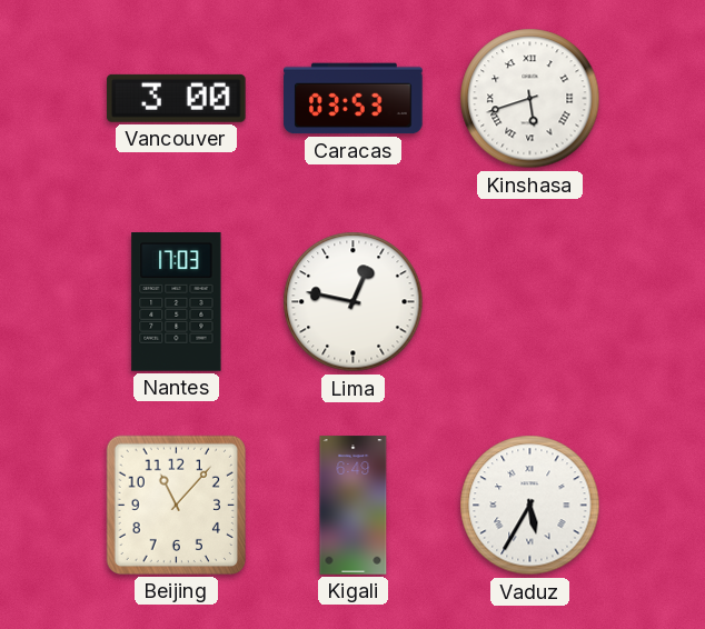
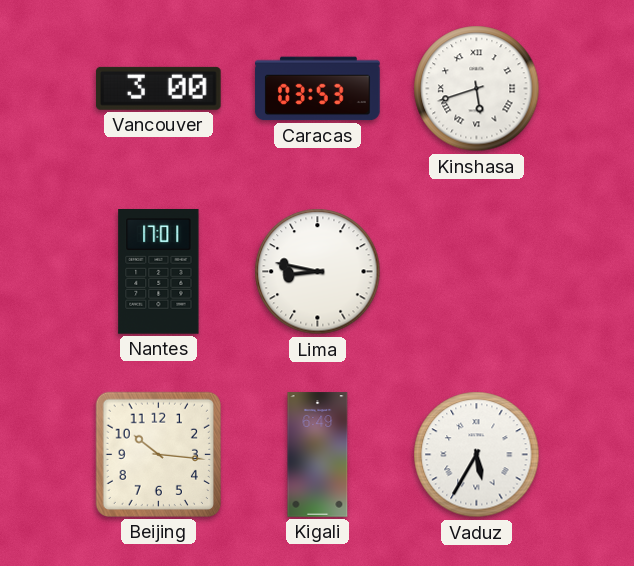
Nantes: 17:03 -> 17:01
Lima: 12:47 -> 8:47
Beijing: 11:07 -> 10:16
